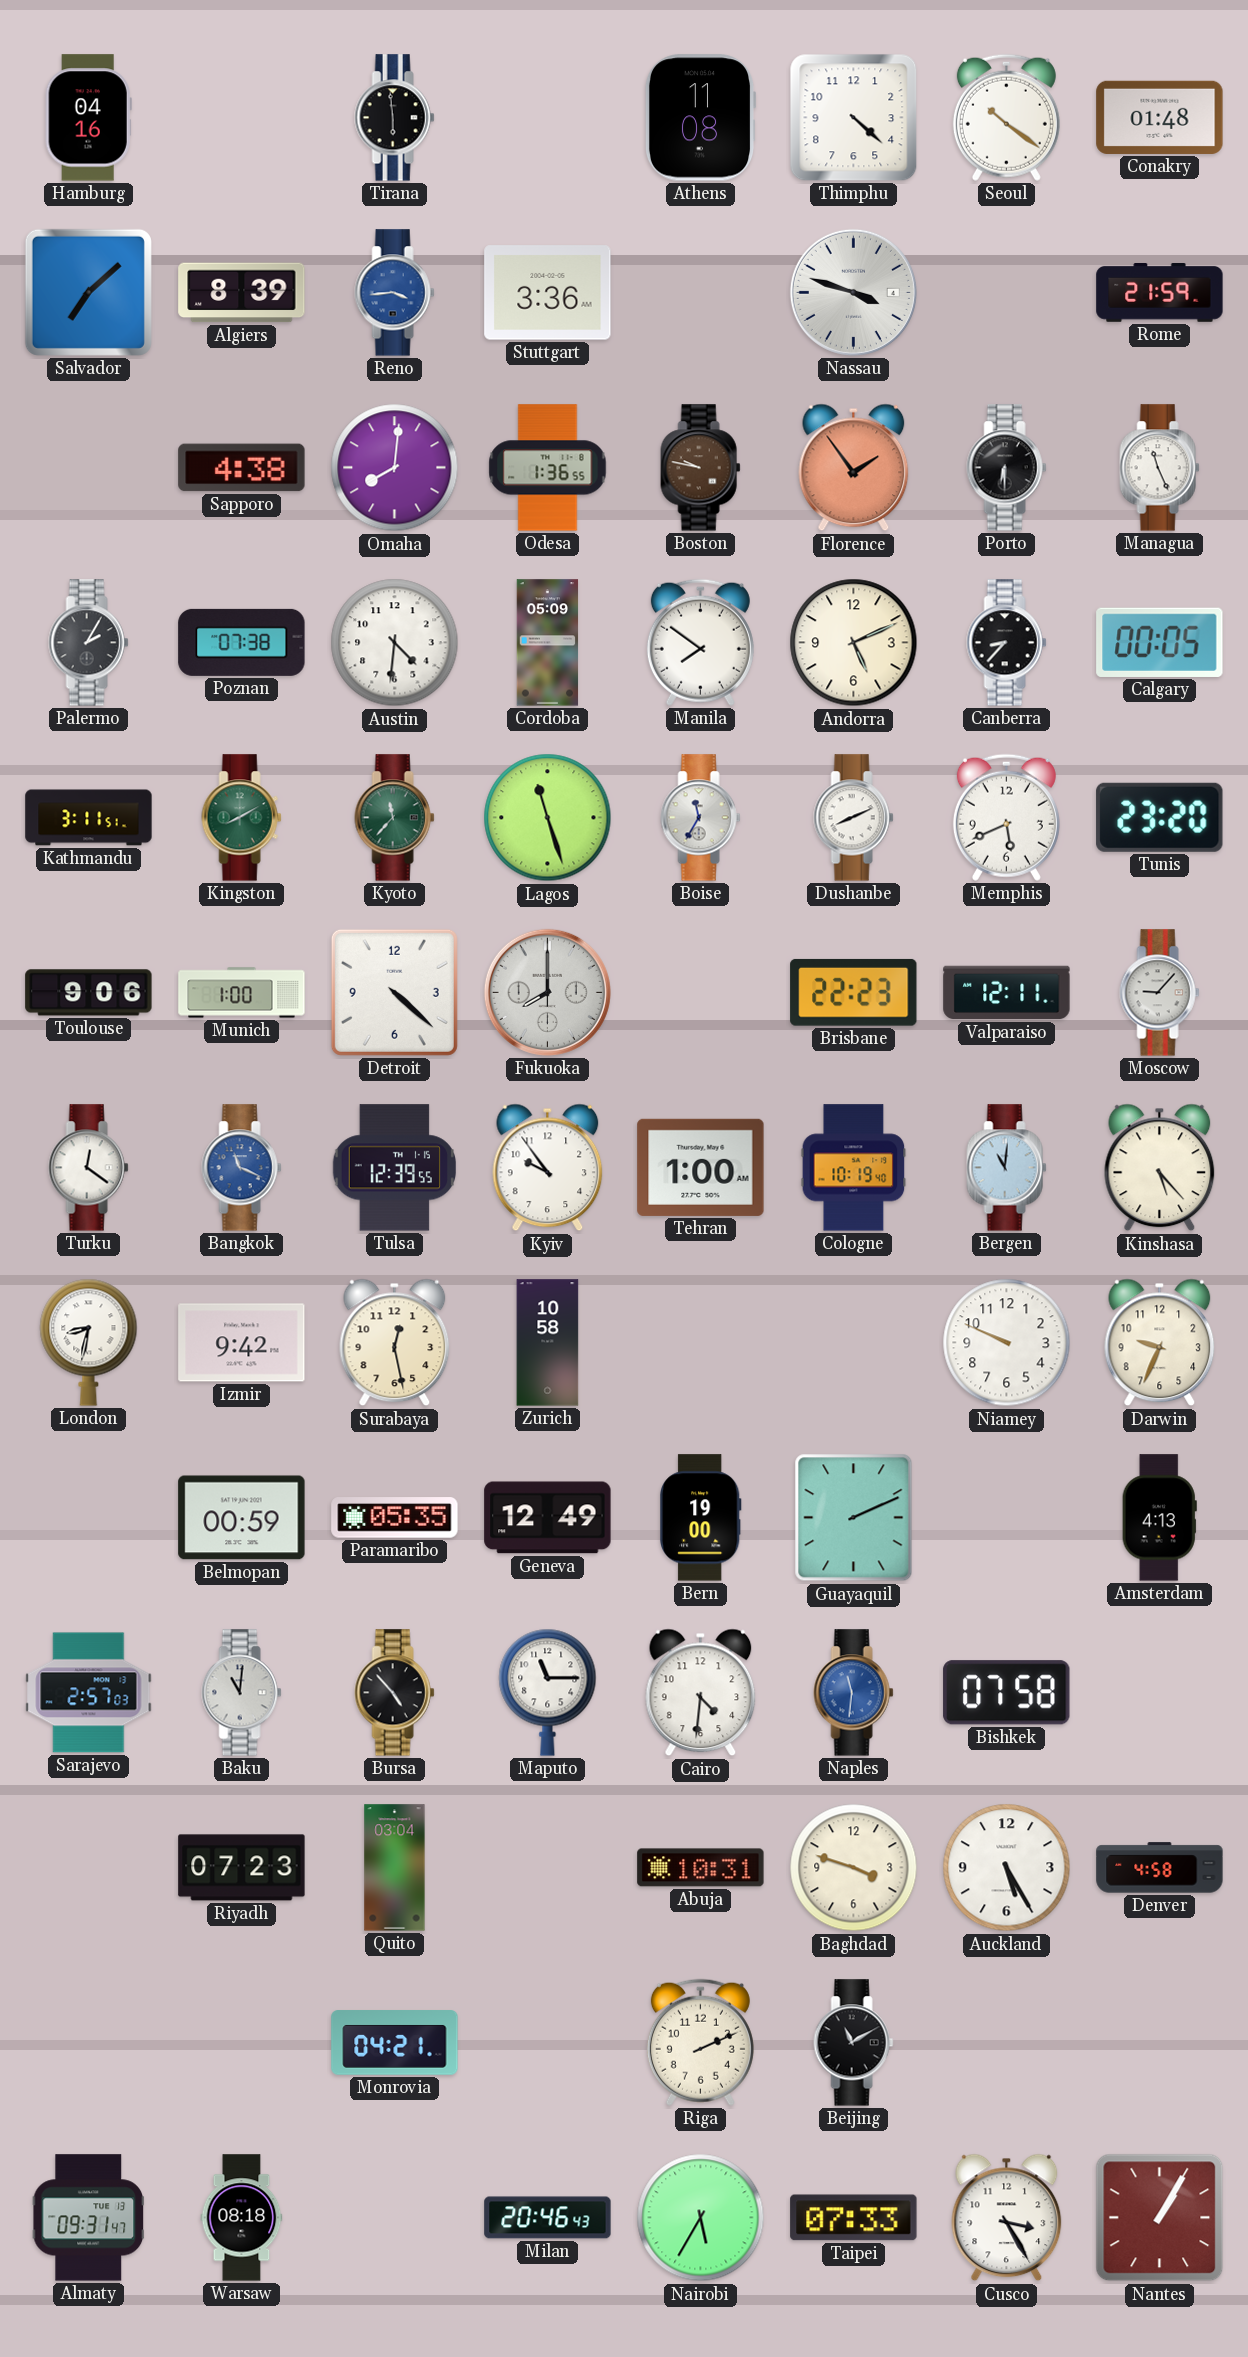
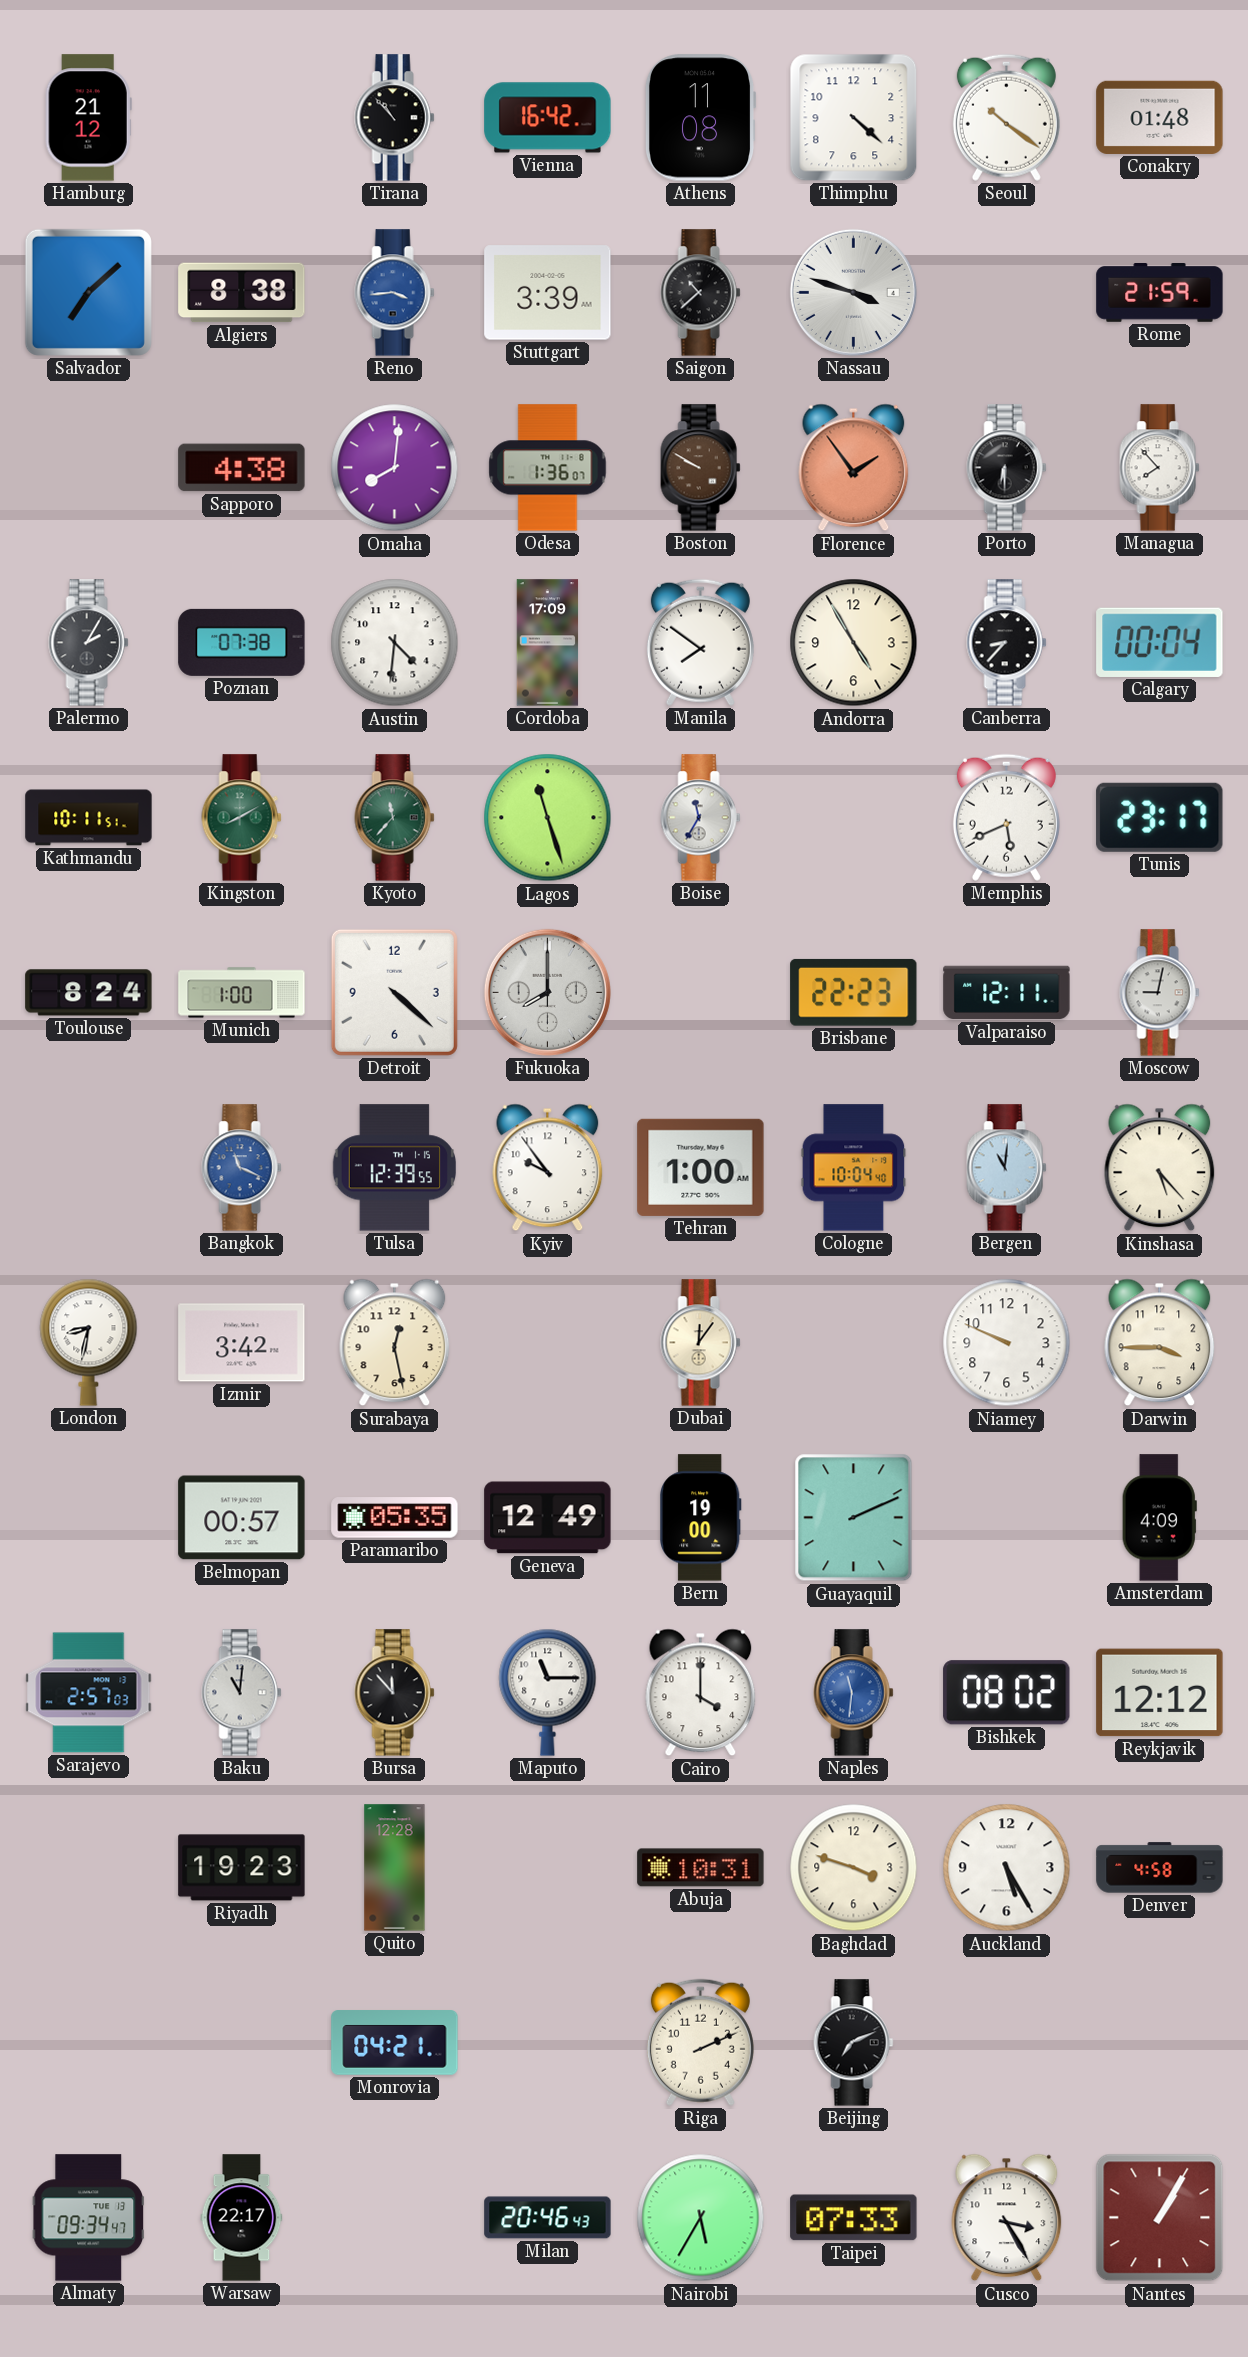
Hamburg: 04:16 -> 21:12
Tirana: 5:59 -> 10:53
Vienna: none -> 16:42
Algiers: 8:39 -> 8:38
Stuttgart: 3:36 -> 3:39
Saigon: none -> 10:38
Odesa: 1:36:55 -> 1:36:07
Boston: 9:47 -> 9:50
Managua: 11:26 -> 7:53
Cordoba: 05:09 -> 17:09
Andorra: 5:11 -> 4:55
Calgary: 00:05 -> 00:04
Kathmandu: 3:11 -> 10:11
Dushanbe: 8:11 -> none
Tunis: 23:20 -> 23:17
Toulouse: 9:06 -> 8:24
Moscow: 9:07 -> 9:02
Turku: 12:21 -> none
Cologne: 10:19 -> 10:04
Izmir: 9:42 -> 3:42
Zurich: 10:58 -> none
Dubai: none -> 12:06
Darwin: 9:34 -> 3:45
Belmopan: 00:59 -> 00:57
Amsterdam: 4:13 -> 4:09
Bursa: 4:53 -> 11:53
Cairo: 4:31 -> 4:00
Bishkek: 07:58 -> 08:02
Reykjavik: none -> 12:12
Riyadh: 07:23 -> 19:23
Quito: 03:04 -> 12:28
Beijing: 11:10 -> 7:11
Almaty: 09:31 -> 09:34
Warsaw: 08:18 -> 22:17
